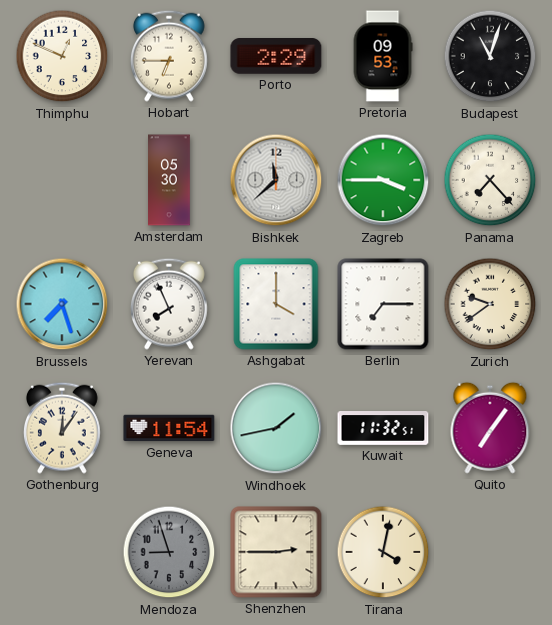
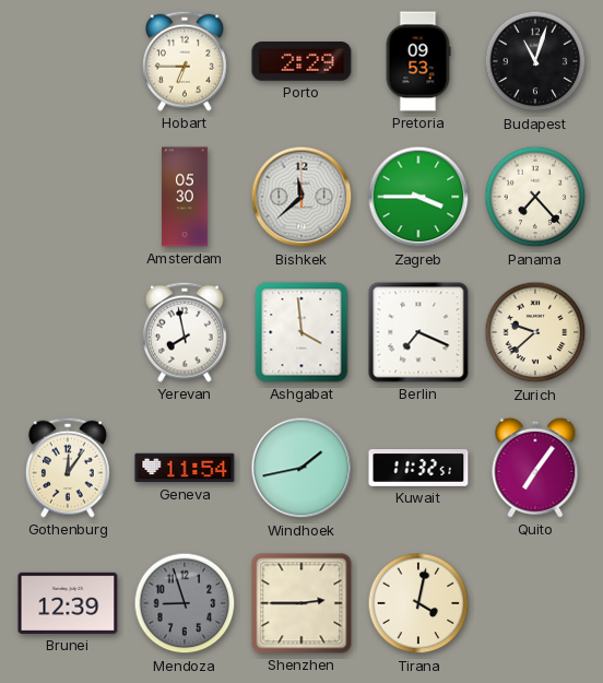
Thimphu: 12:49 -> none
Brussels: 7:27 -> none
Yerevan: 7:56 -> 7:58
Ashgabat: 4:00 -> 3:59
Berlin: 7:15 -> 7:19
Zurich: 9:39 -> 9:38
Brunei: none -> 12:39
